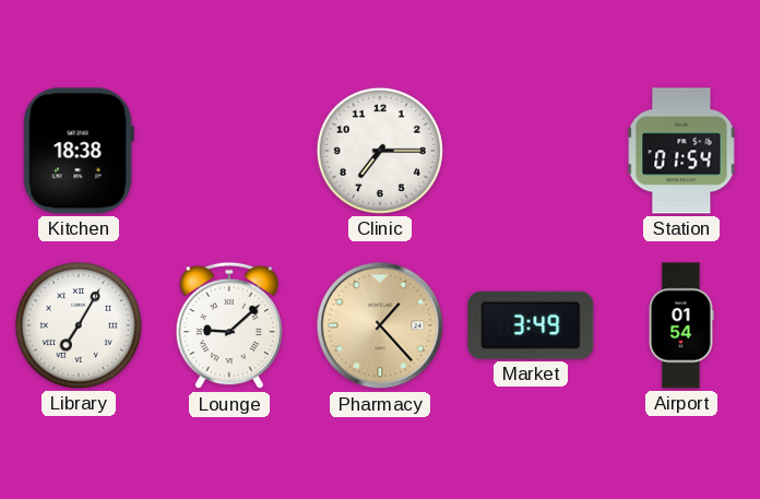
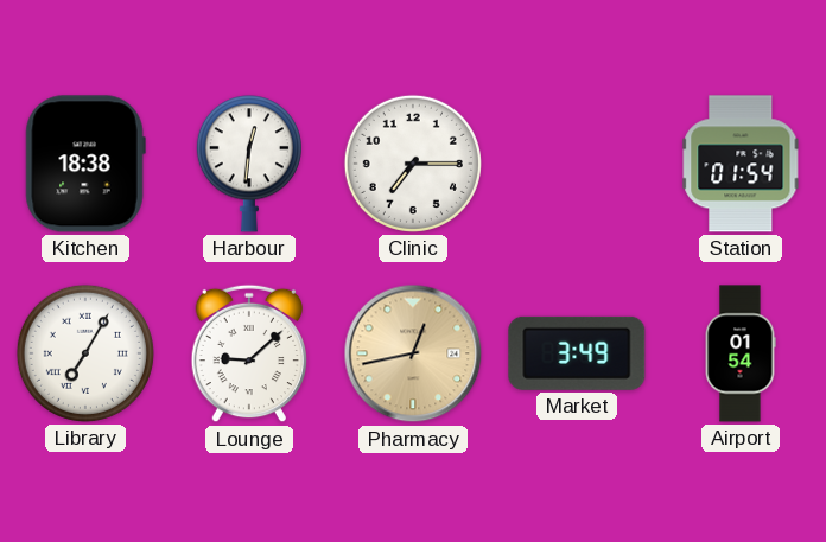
Harbour: none -> 12:31
Pharmacy: 1:23 -> 12:43
